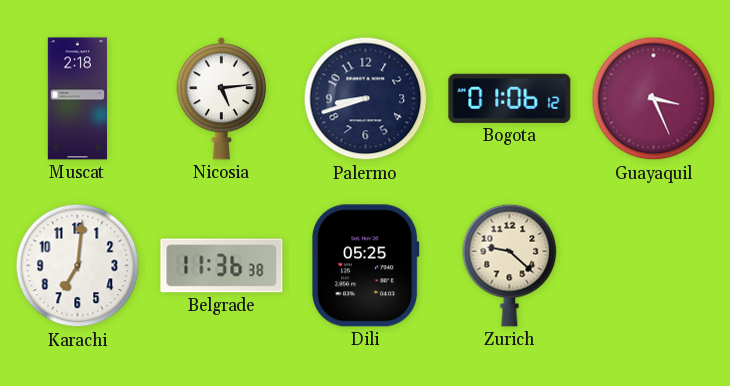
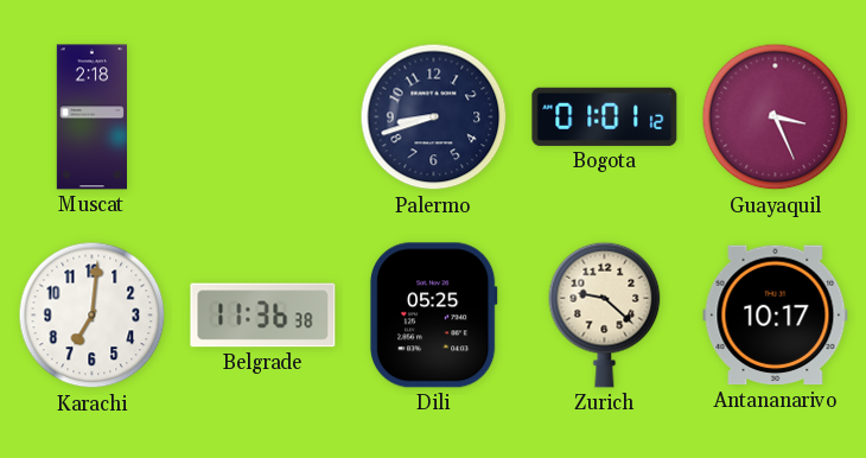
Nicosia: 5:14 -> none
Bogota: 01:06 -> 01:01
Antananarivo: none -> 10:17
